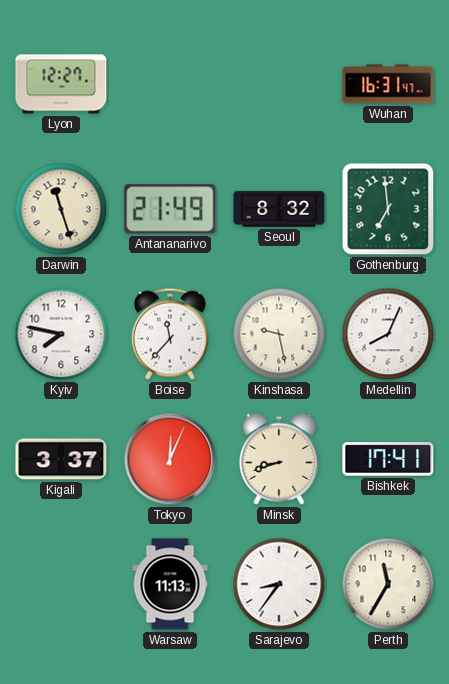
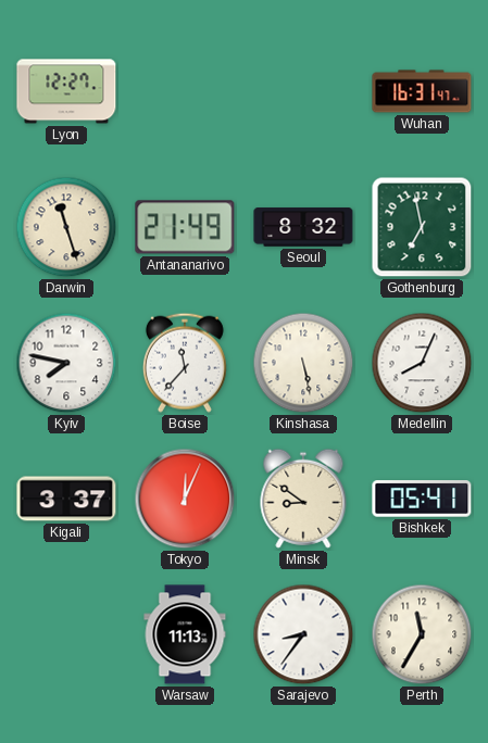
Gothenburg: 6:59 -> 6:58
Kinshasa: 9:28 -> 5:28
Minsk: 8:42 -> 8:51
Bishkek: 17:41 -> 05:41
